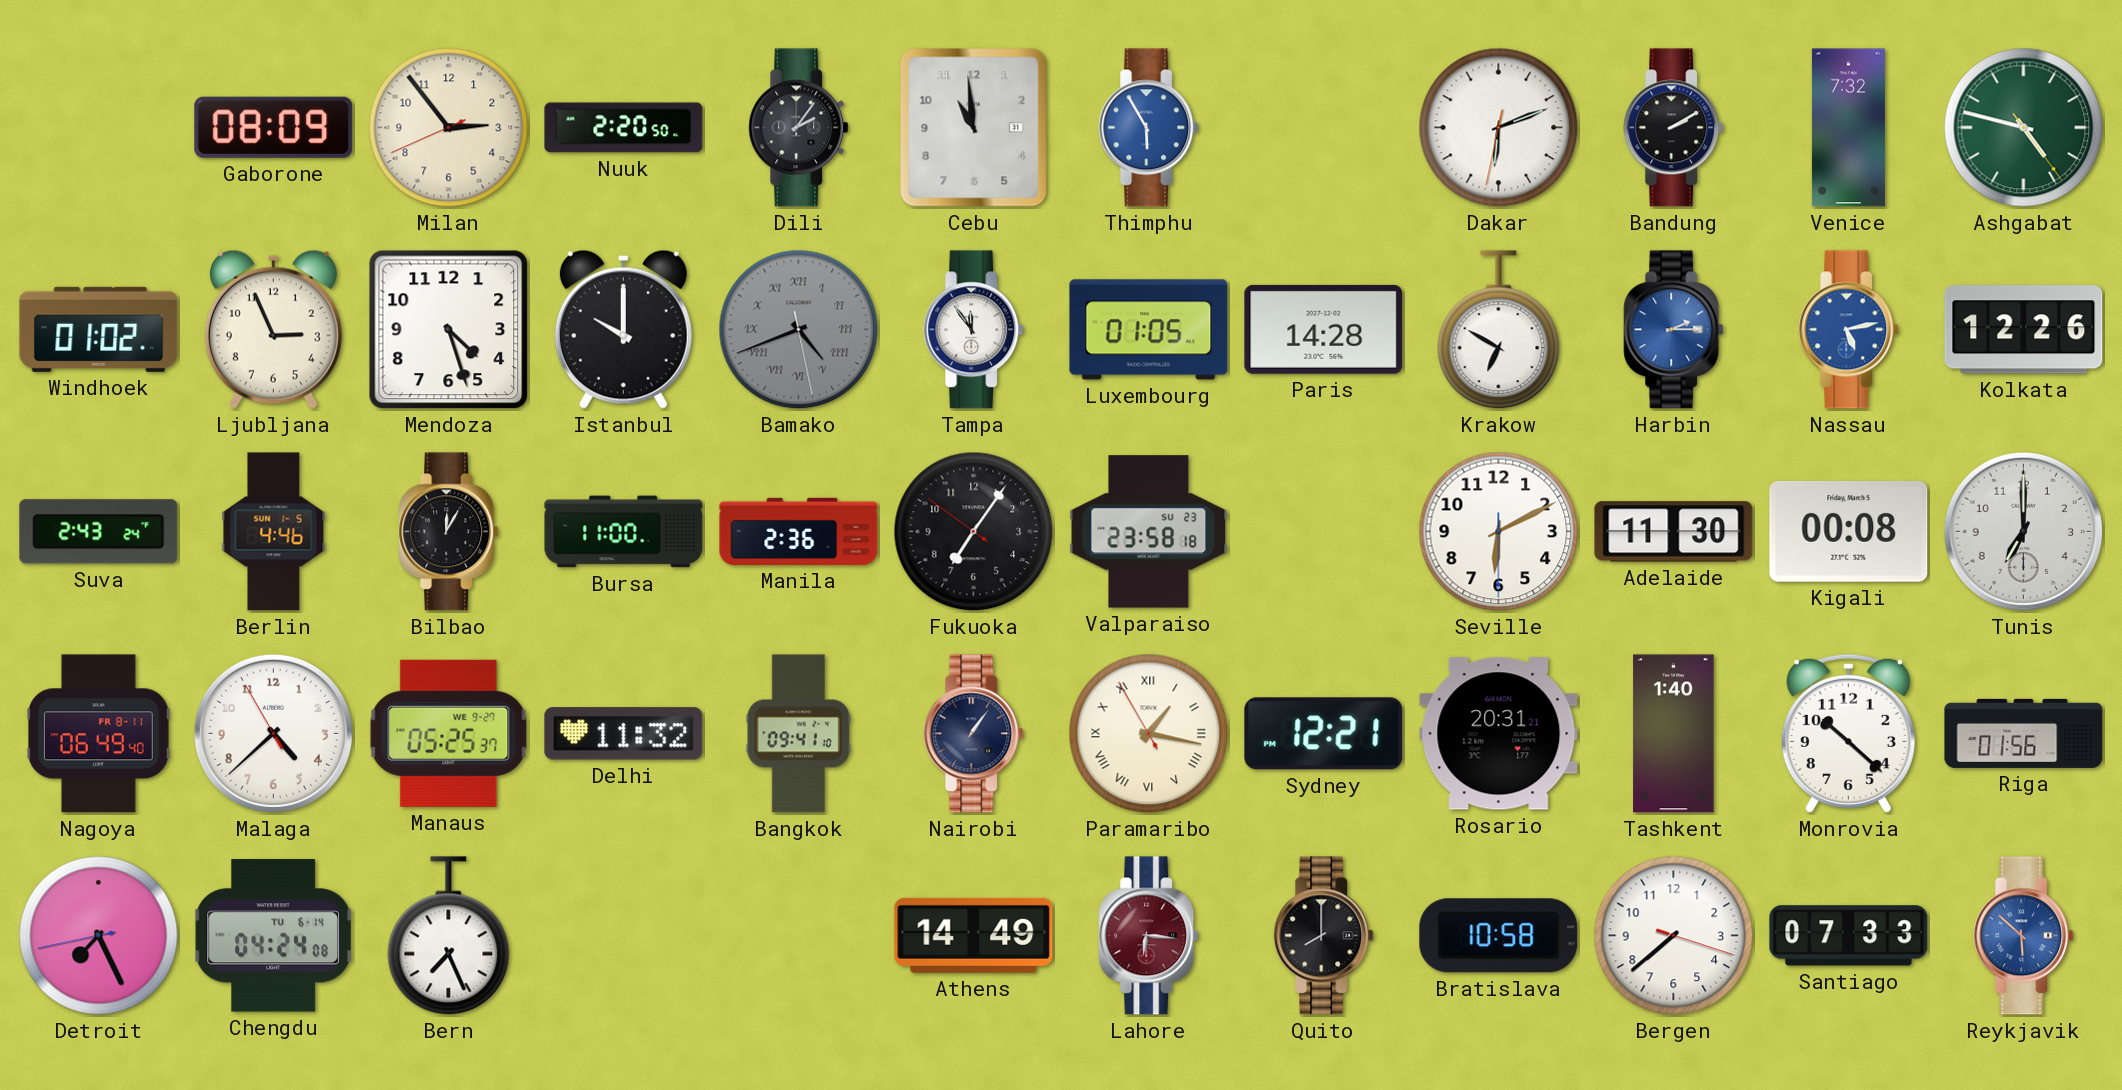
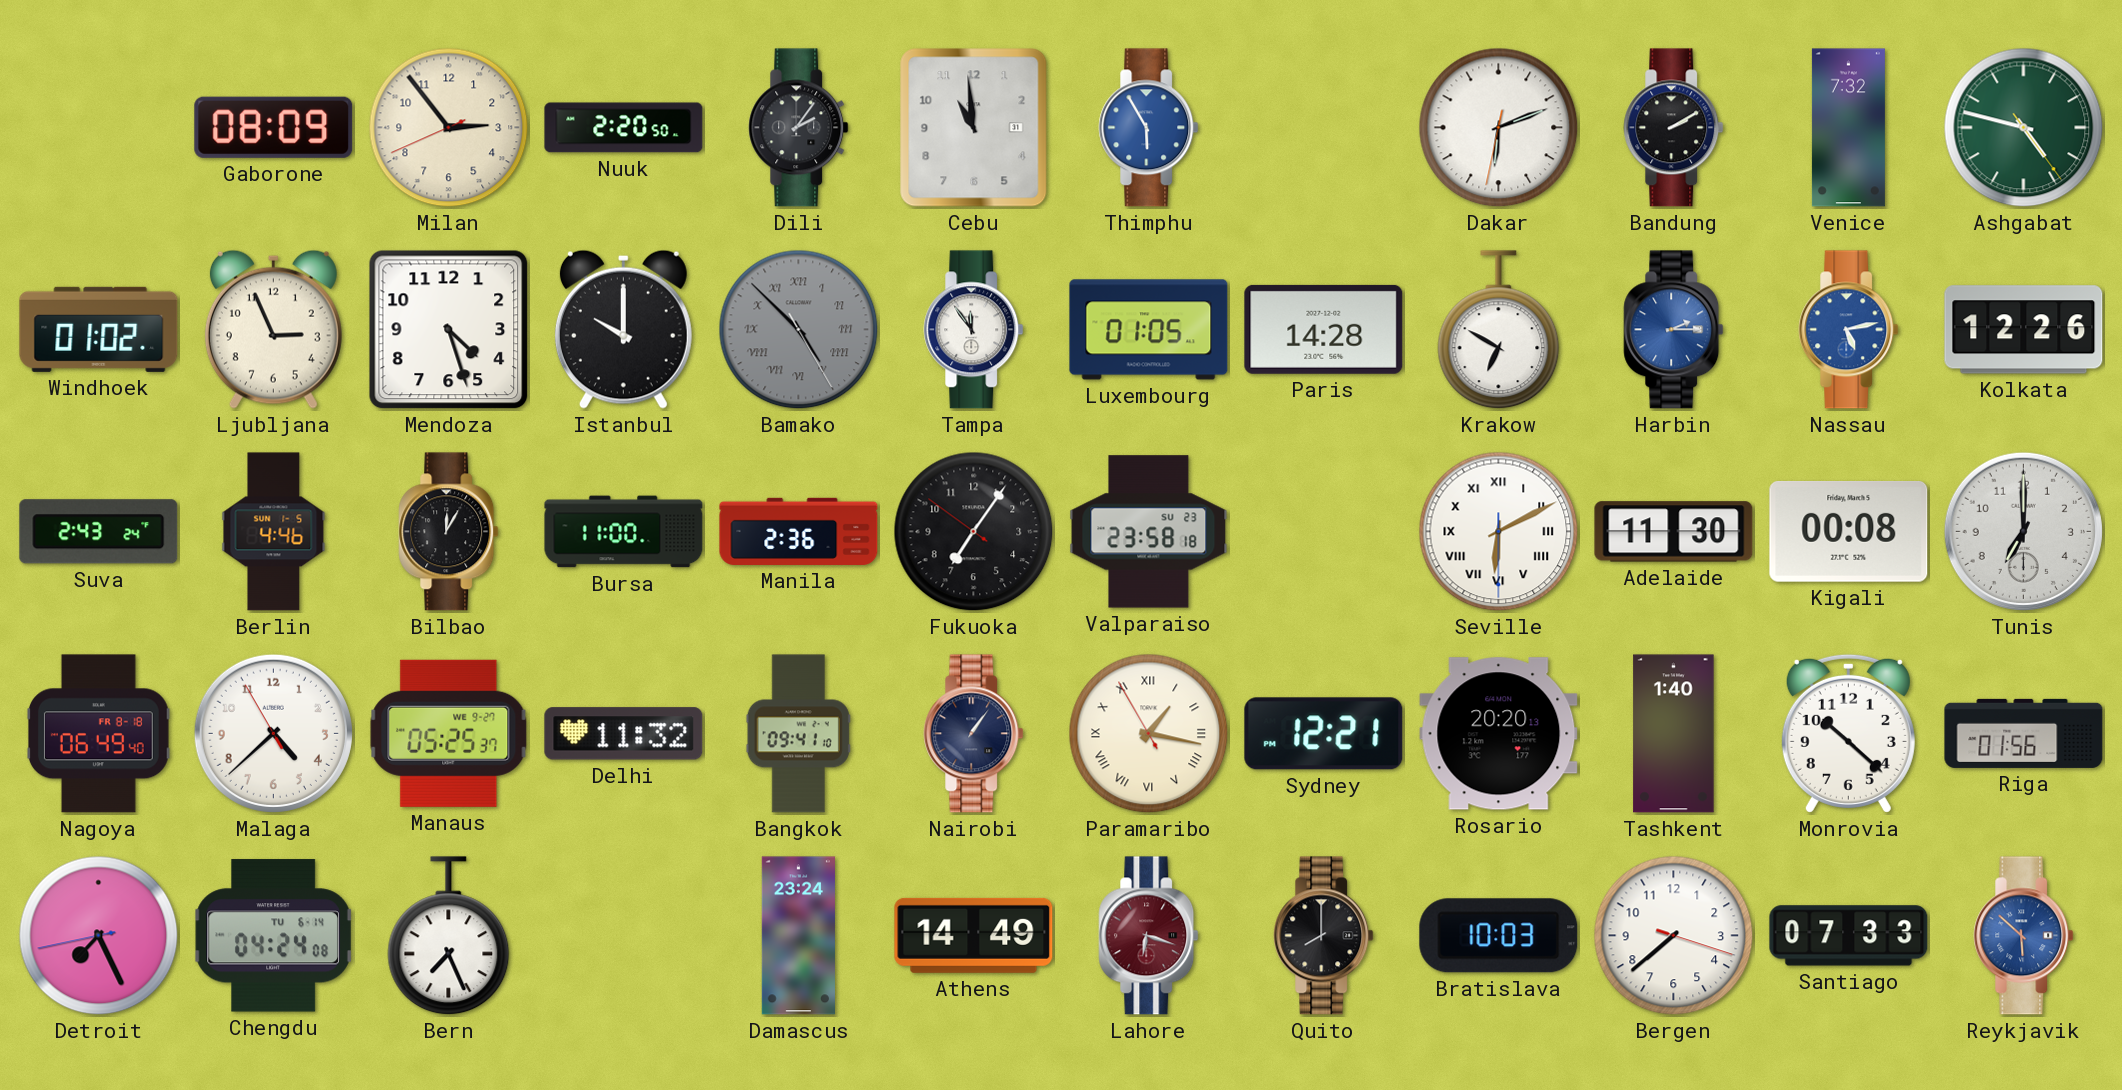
Bamako: 4:41 -> 4:52
Seville numerals: Arabic -> Roman
Nagoya date: FR 8-11 -> FR 8-18
Rosario: 20:31 -> 20:20
Damascus: none -> 23:24
Lahore: 6:16 -> 6:18
Bratislava: 10:58 -> 10:03
